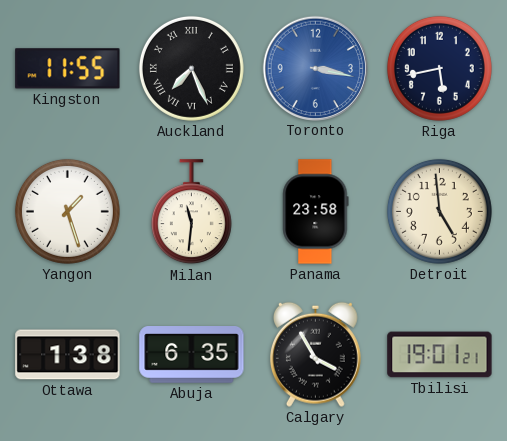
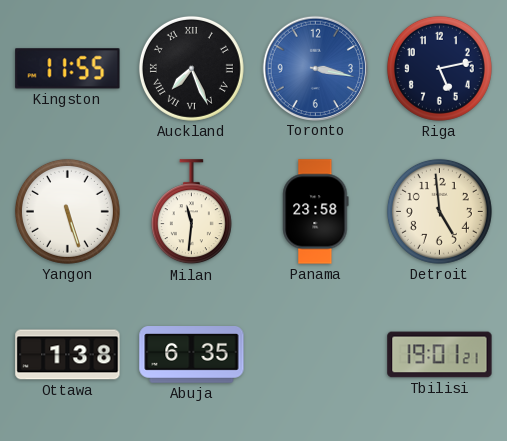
Riga: 5:43 -> 5:13
Yangon: 1:27 -> 5:27
Calgary: 3:55 -> none
